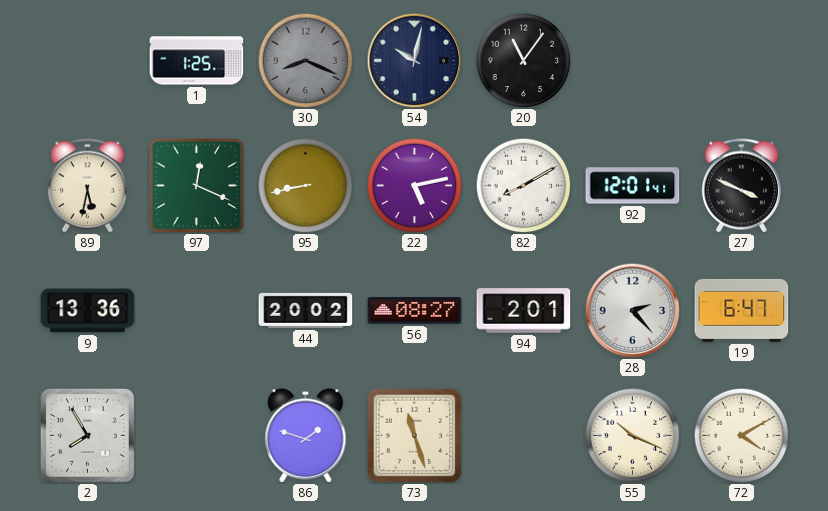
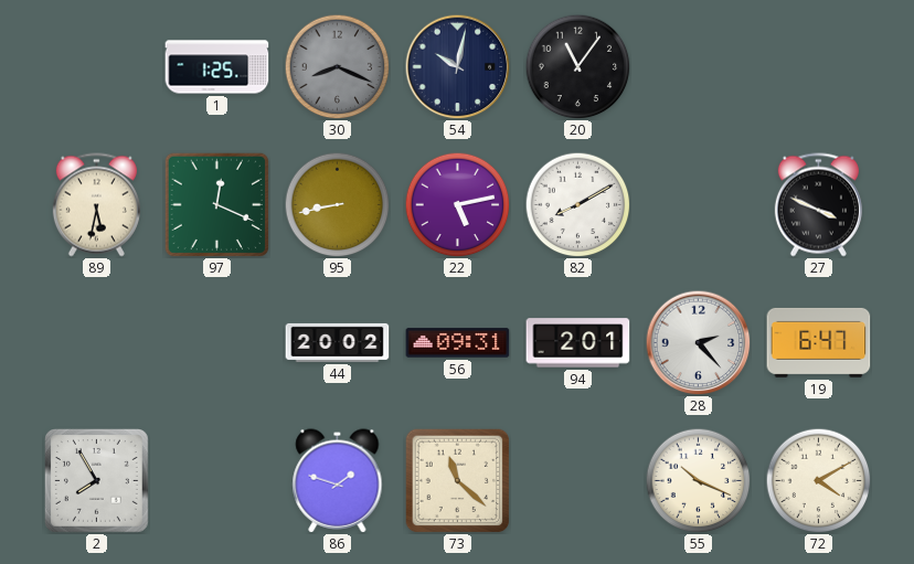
92: 12:01 -> none
9: 13:36 -> none
56: 08:27 -> 09:31
73: 11:27 -> 11:22
